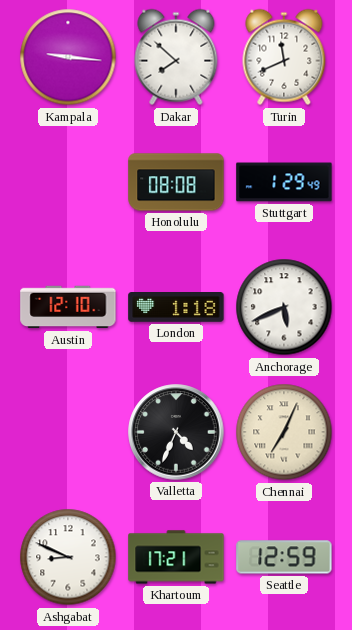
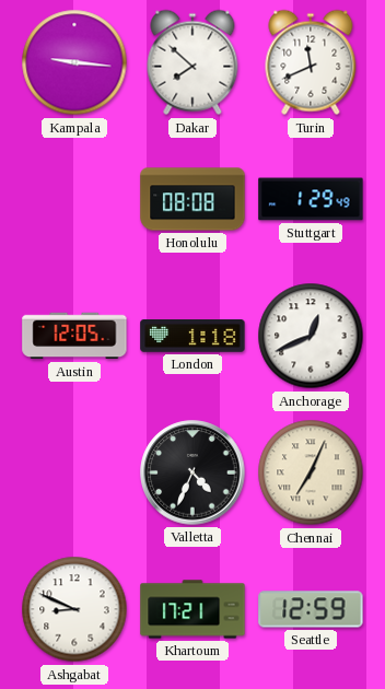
Austin: 12:10 -> 12:05
Anchorage: 5:41 -> 12:41
